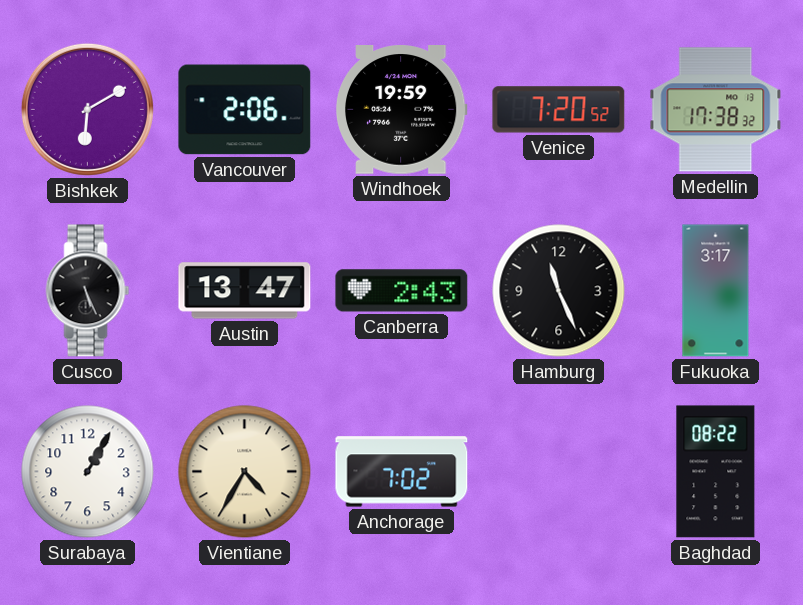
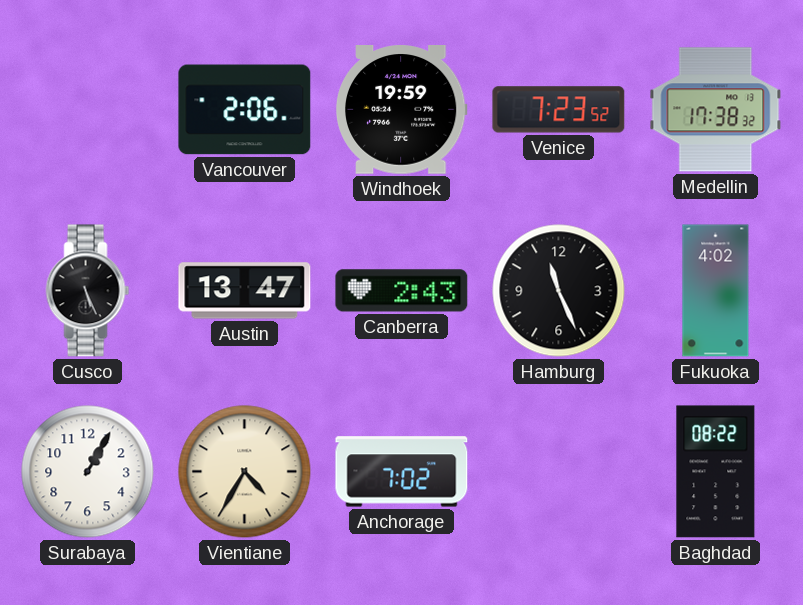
Bishkek: 6:10 -> none
Venice: 7:20 -> 7:23
Fukuoka: 3:17 -> 4:02
